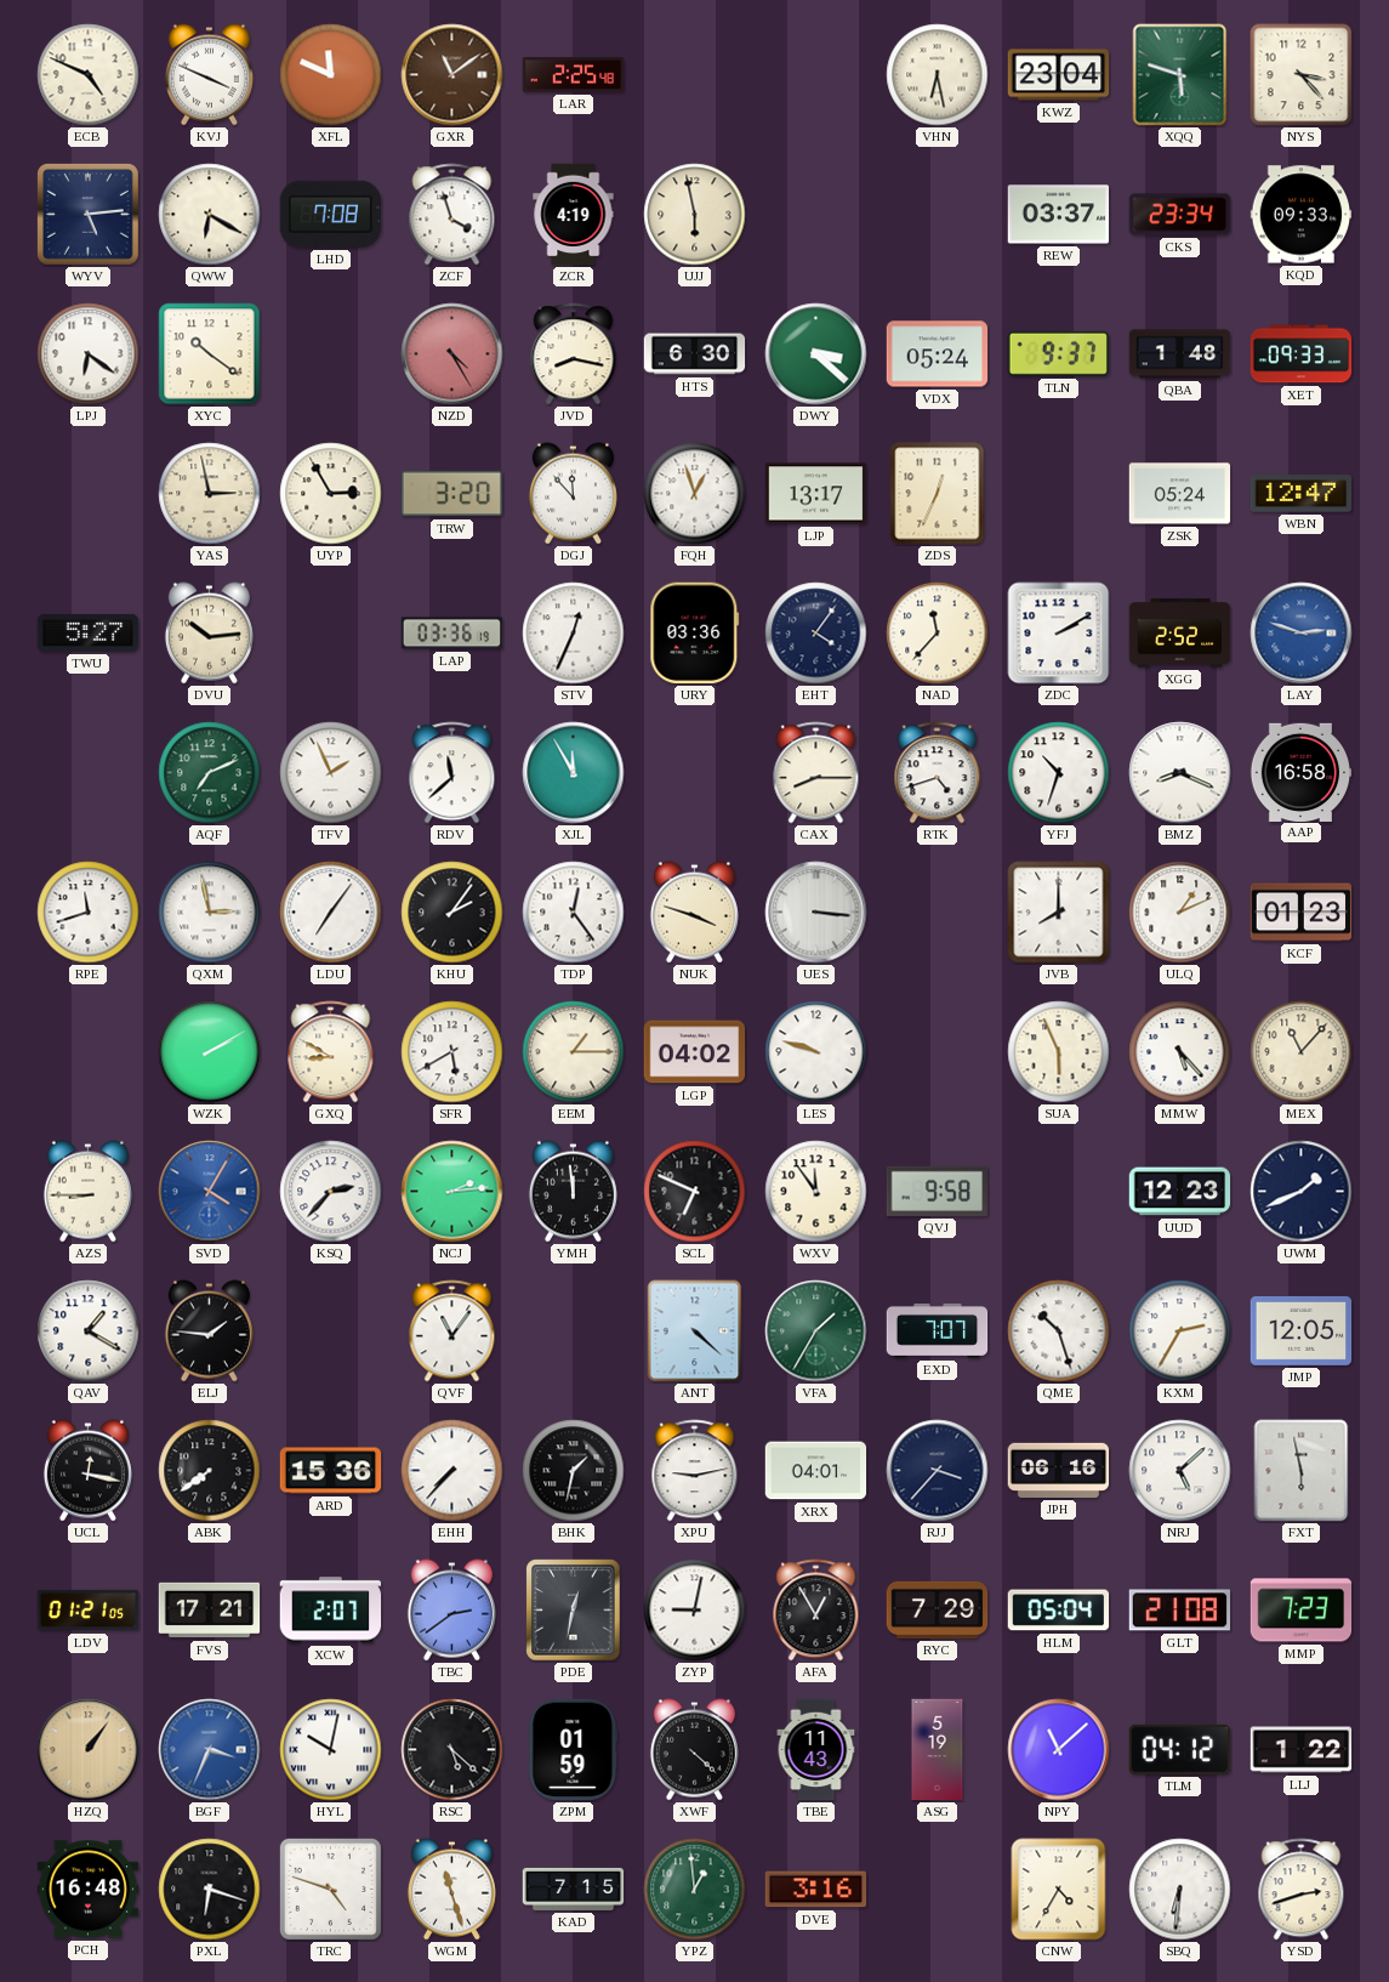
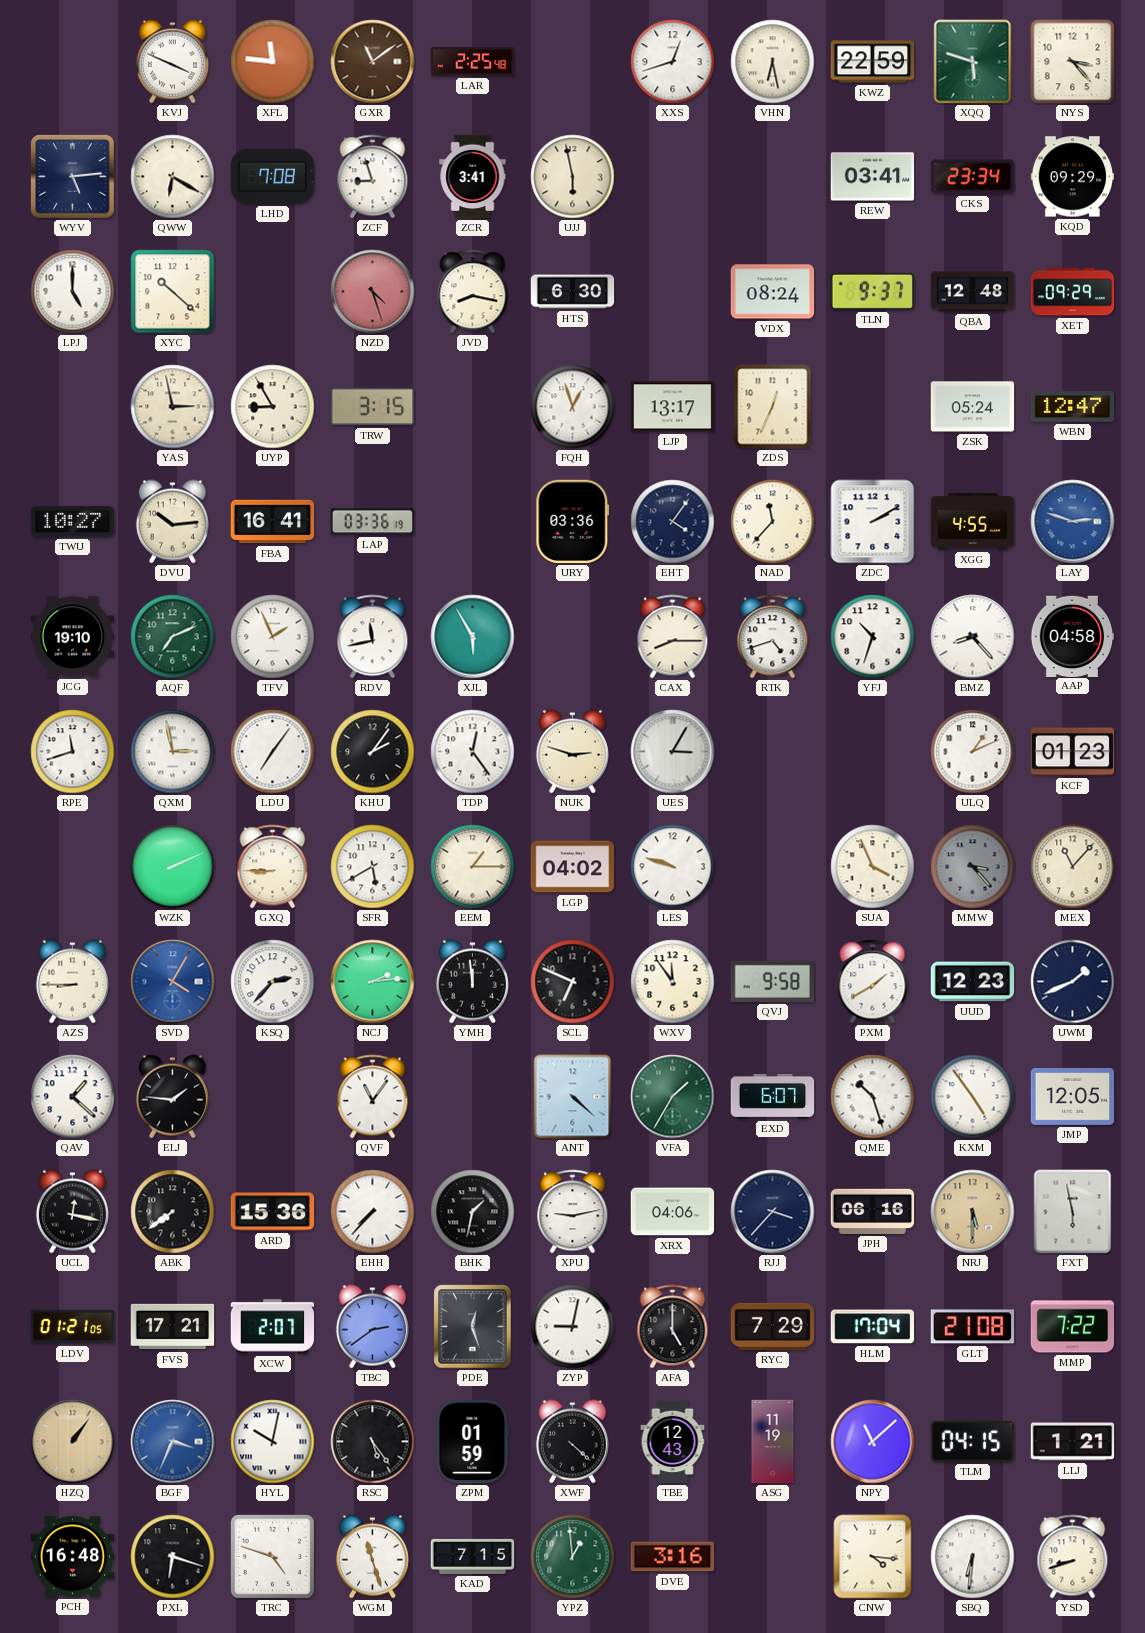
ECB: 4:49 -> none
XFL: 11:49 -> 11:46
XXS: none -> 12:42
KWZ: 23:04 -> 22:59
ZCF: 3:57 -> 8:57
ZCR: 4:19 -> 3:41
REW: 03:37 -> 03:41
KQD: 09:33 -> 09:29
LPJ: 6:21 -> 5:00
XYC: 10:21 -> 10:22
NZD: 4:25 -> 4:27
DWY: 3:22 -> none
VDX: 05:24 -> 08:24
QBA: 1:48 -> 12:48
XET: 09:33 -> 09:29
UYP: 2:55 -> 8:55
TRW: 3:20 -> 3:15
DGJ: 11:53 -> none
TWU: 5:27 -> 10:27
FBA: none -> 16:41
STV: 12:34 -> none
XGG: 2:52 -> 4:55
JCG: none -> 19:10
RDV: 11:38 -> 11:43
XJL: 11:55 -> 5:55
BMZ: 8:19 -> 8:23
AAP: 16:58 -> 04:58
NUK: 3:48 -> 2:48
UES: 3:16 -> 3:05
JVB: 8:00 -> none
WZK: 2:10 -> 2:11
GXQ: 8:50 -> 8:45
SUA: 5:56 -> 3:56
MMW: 5:23 -> 3:23
MMW dial: white -> grey
PXM: none -> 1:40
QAV: 1:20 -> 1:22
EXD: 7:07 -> 6:07
KXM: 2:35 -> 4:54
XRX: 04:01 -> 04:06
NRJ: 5:08 -> 5:30
NRJ dial: white -> champagne
PDE: 12:32 -> 12:27
AFA: 12:55 -> 5:00
HLM: 05:04 -> 17:04
MMP: 7:23 -> 7:22
RSC: 5:22 -> 5:24
TBE: 11:43 -> 12:43
ASG: 5:19 -> 11:19
TLM: 04:12 -> 04:15
LLJ: 1:22 -> 1:21
CNW: 4:35 -> 4:16
YSD: 2:42 -> 8:42
